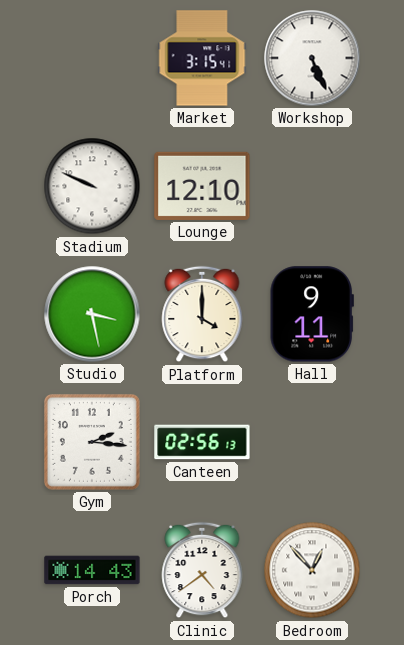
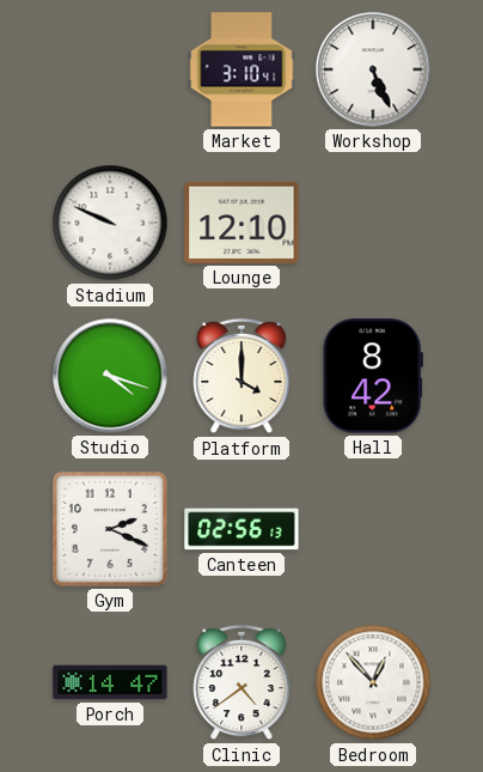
Market: 3:15 -> 3:10
Studio: 3:28 -> 4:18
Hall: 9:11 -> 8:42
Gym: 2:16 -> 2:19
Porch: 14:43 -> 14:47
